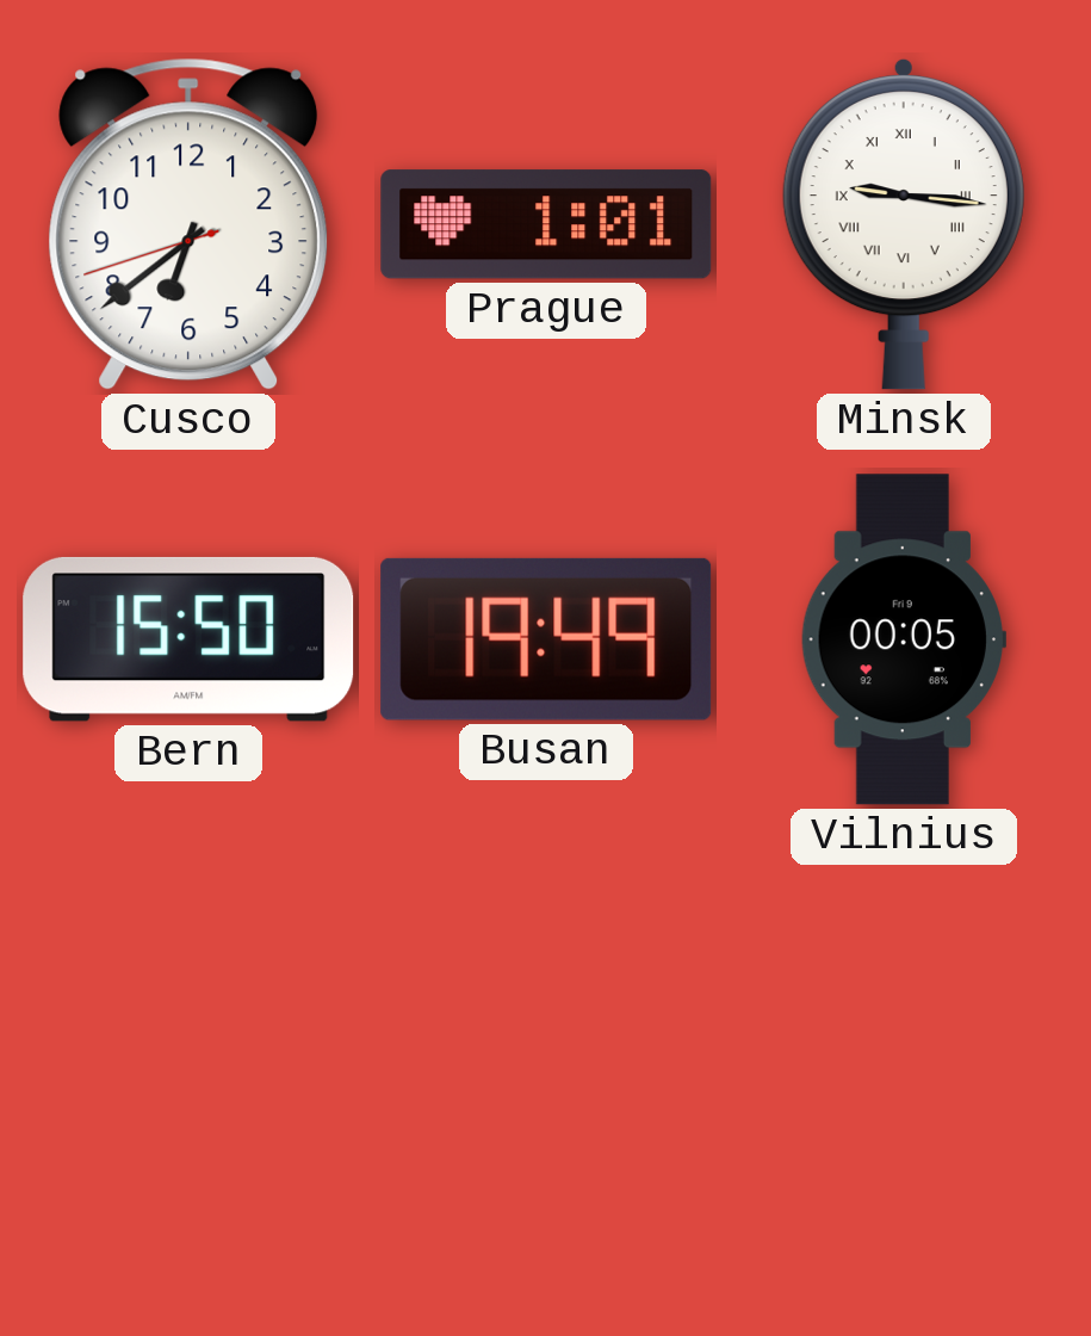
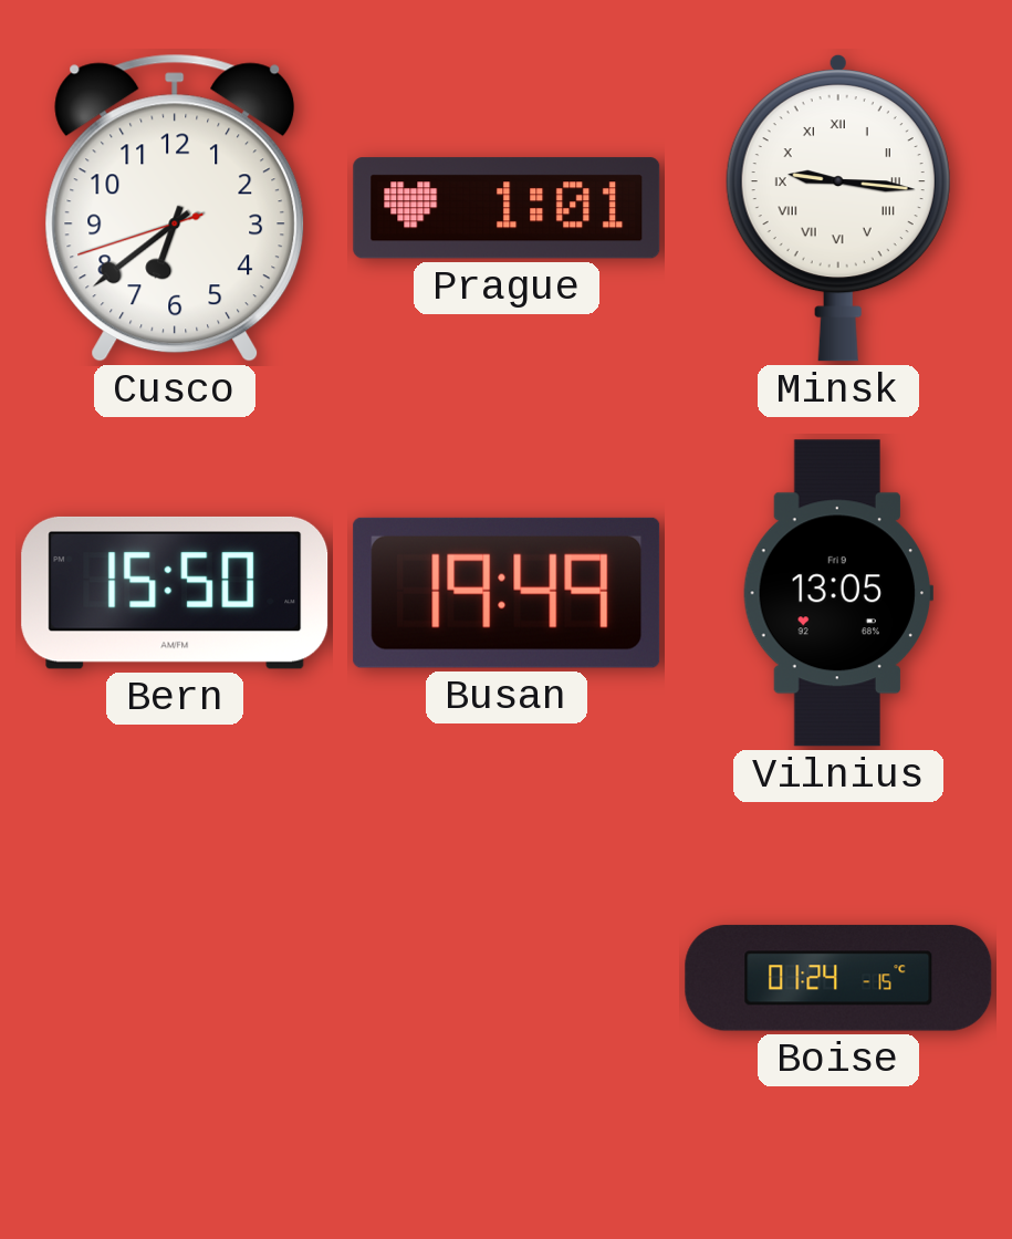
Vilnius: 00:05 -> 13:05
Boise: none -> 01:24
